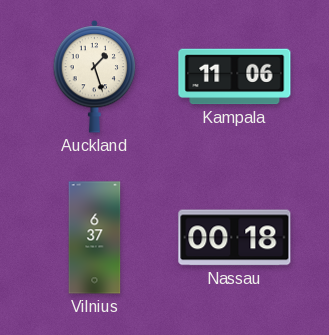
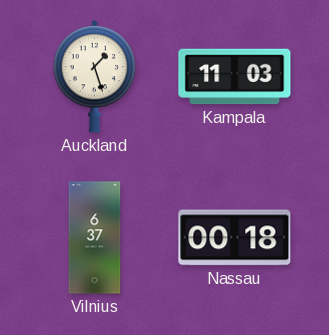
Kampala: 11:06 -> 11:03
